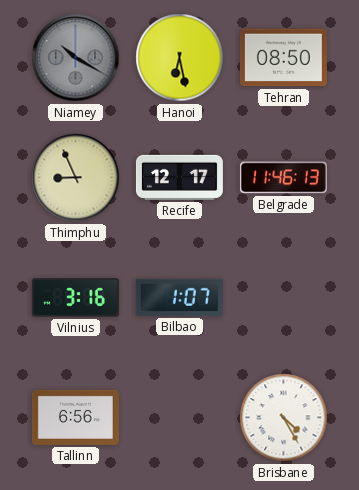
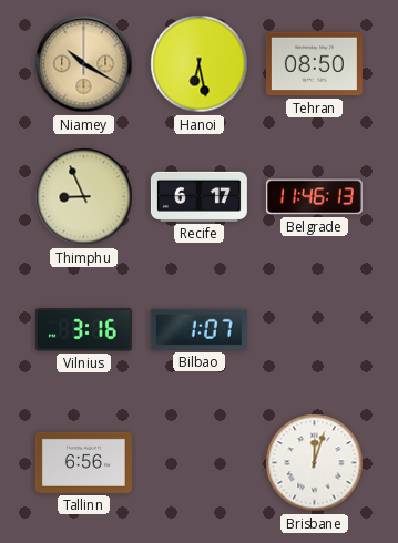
Niamey dial: grey -> champagne
Recife: 12:17 -> 6:17
Brisbane: 4:25 -> 12:03
